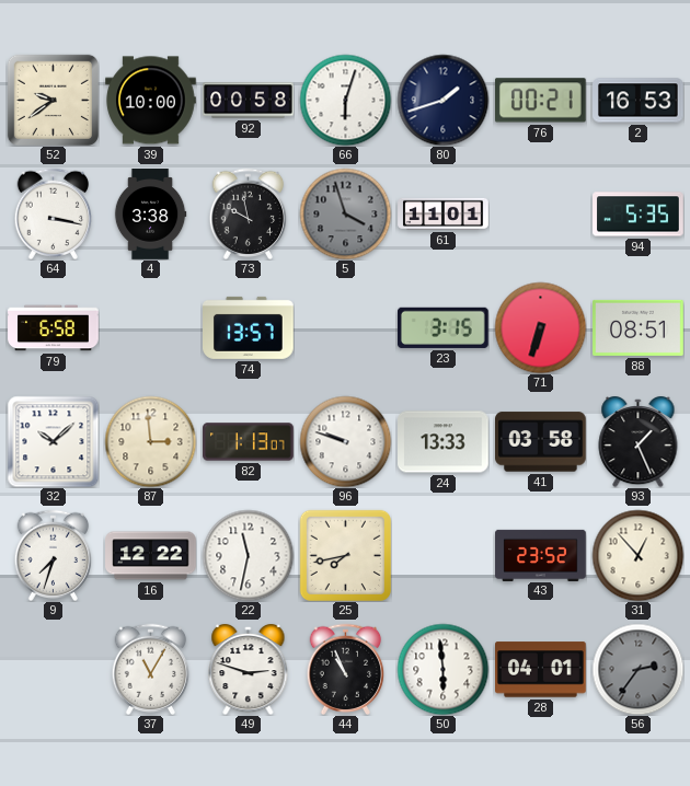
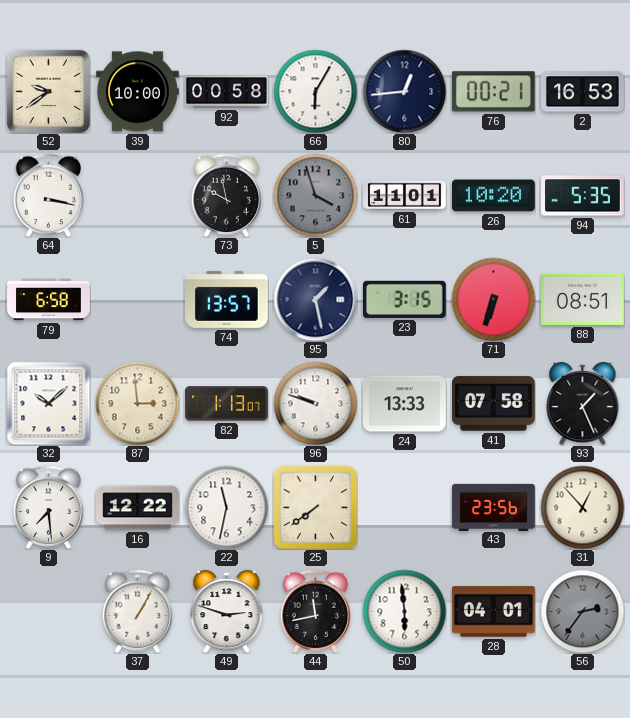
66: 6:03 -> 6:05
80: 1:42 -> 12:44
4: 3:38 -> none
26: none -> 10:20
95: none -> 1:28
41: 03:58 -> 07:58
9: 7:33 -> 7:29
25: 7:43 -> 7:39
43: 23:52 -> 23:56
37: 11:05 -> 1:05
44: 10:56 -> 11:43
